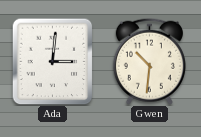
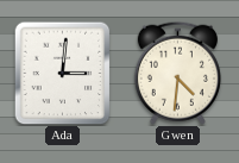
Gwen: 10:31 -> 4:31
